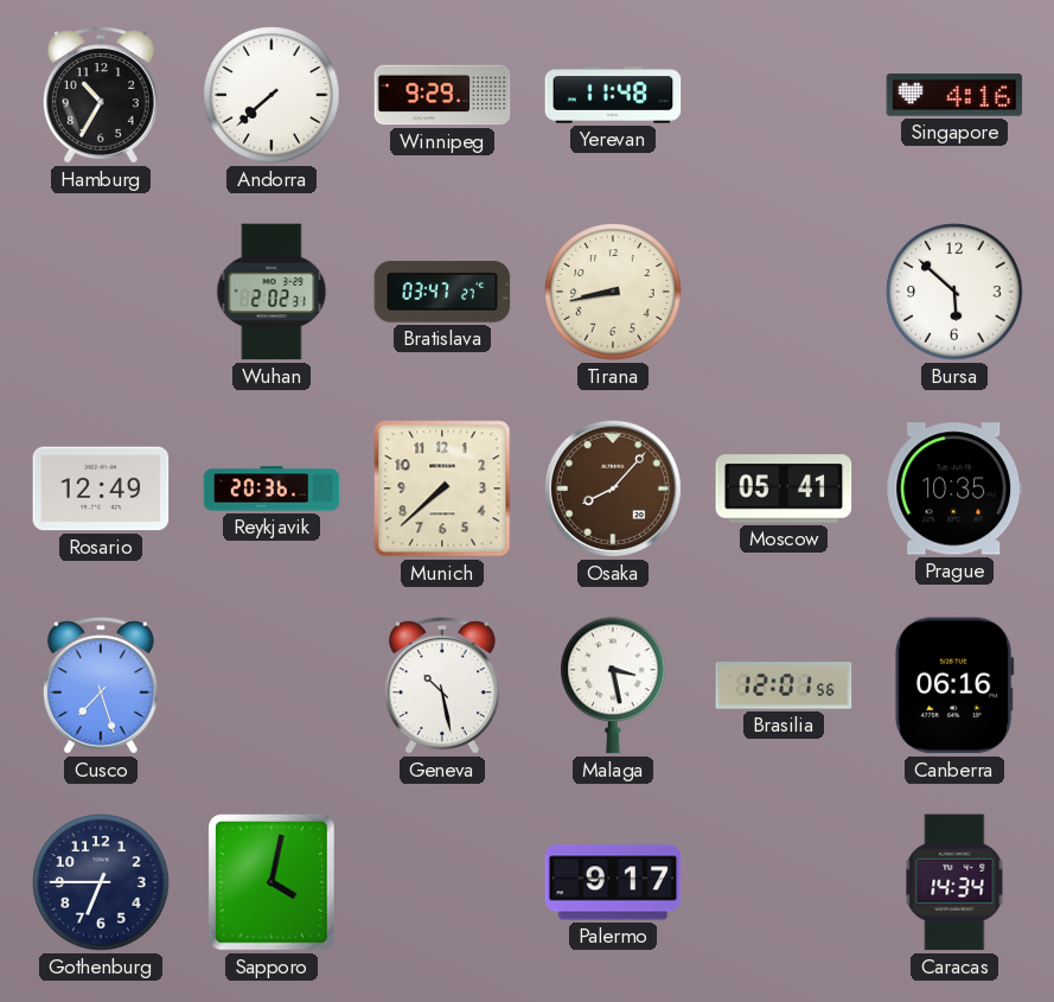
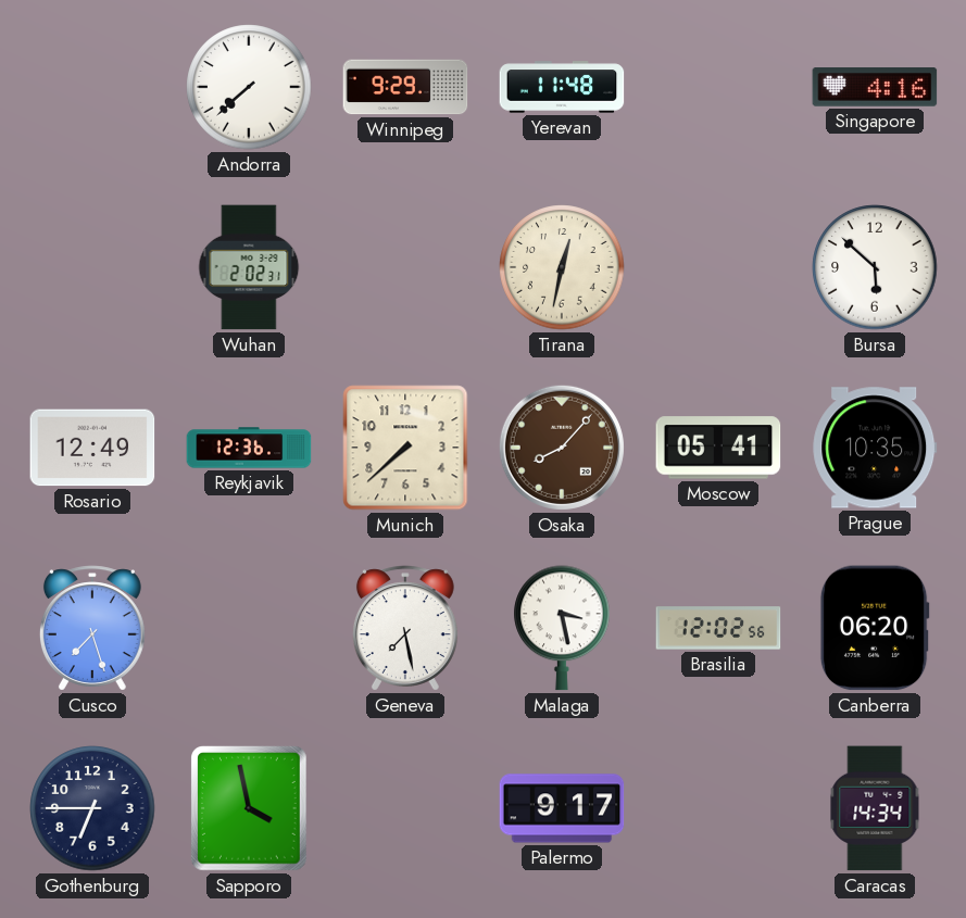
Hamburg: 10:35 -> none
Bratislava: 03:47 -> none
Tirana: 8:43 -> 12:32
Reykjavik: 20:36 -> 12:36
Geneva: 10:28 -> 7:28
Brasilia: 12:01 -> 12:02
Canberra: 06:16 -> 06:20
Sapporo: 4:02 -> 3:58
